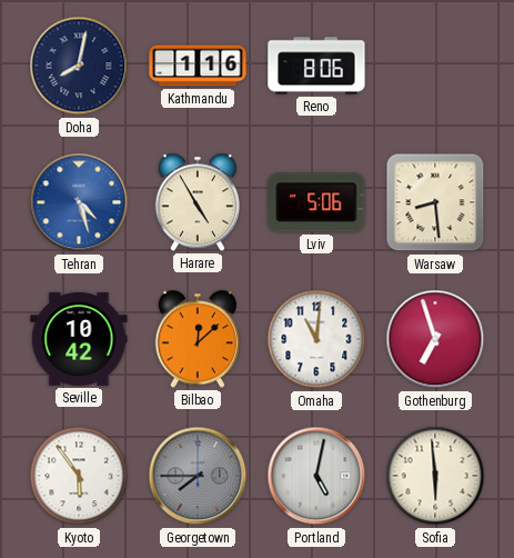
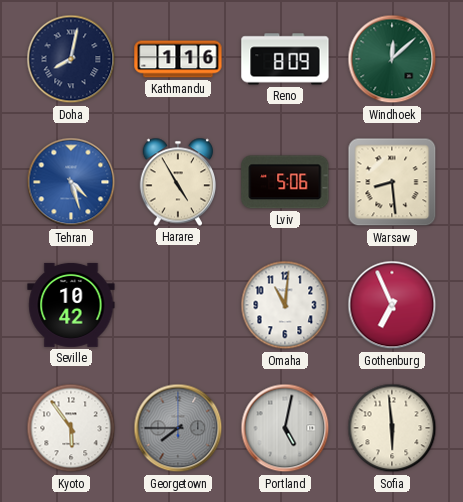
Reno: 8:06 -> 8:09
Windhoek: none -> 12:08
Bilbao: 12:08 -> none
Gothenburg: 6:57 -> 6:56
